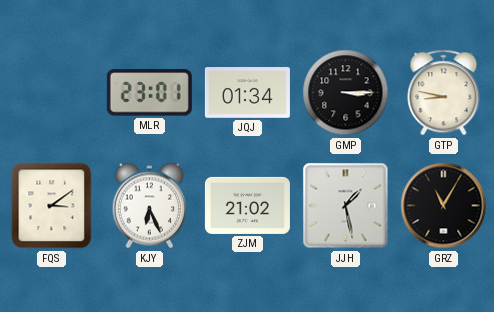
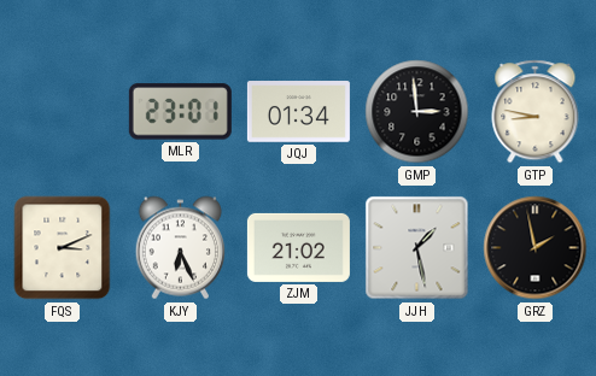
GMP: 3:15 -> 2:59
FQS: 3:09 -> 3:11
GRZ: 11:05 -> 1:58
